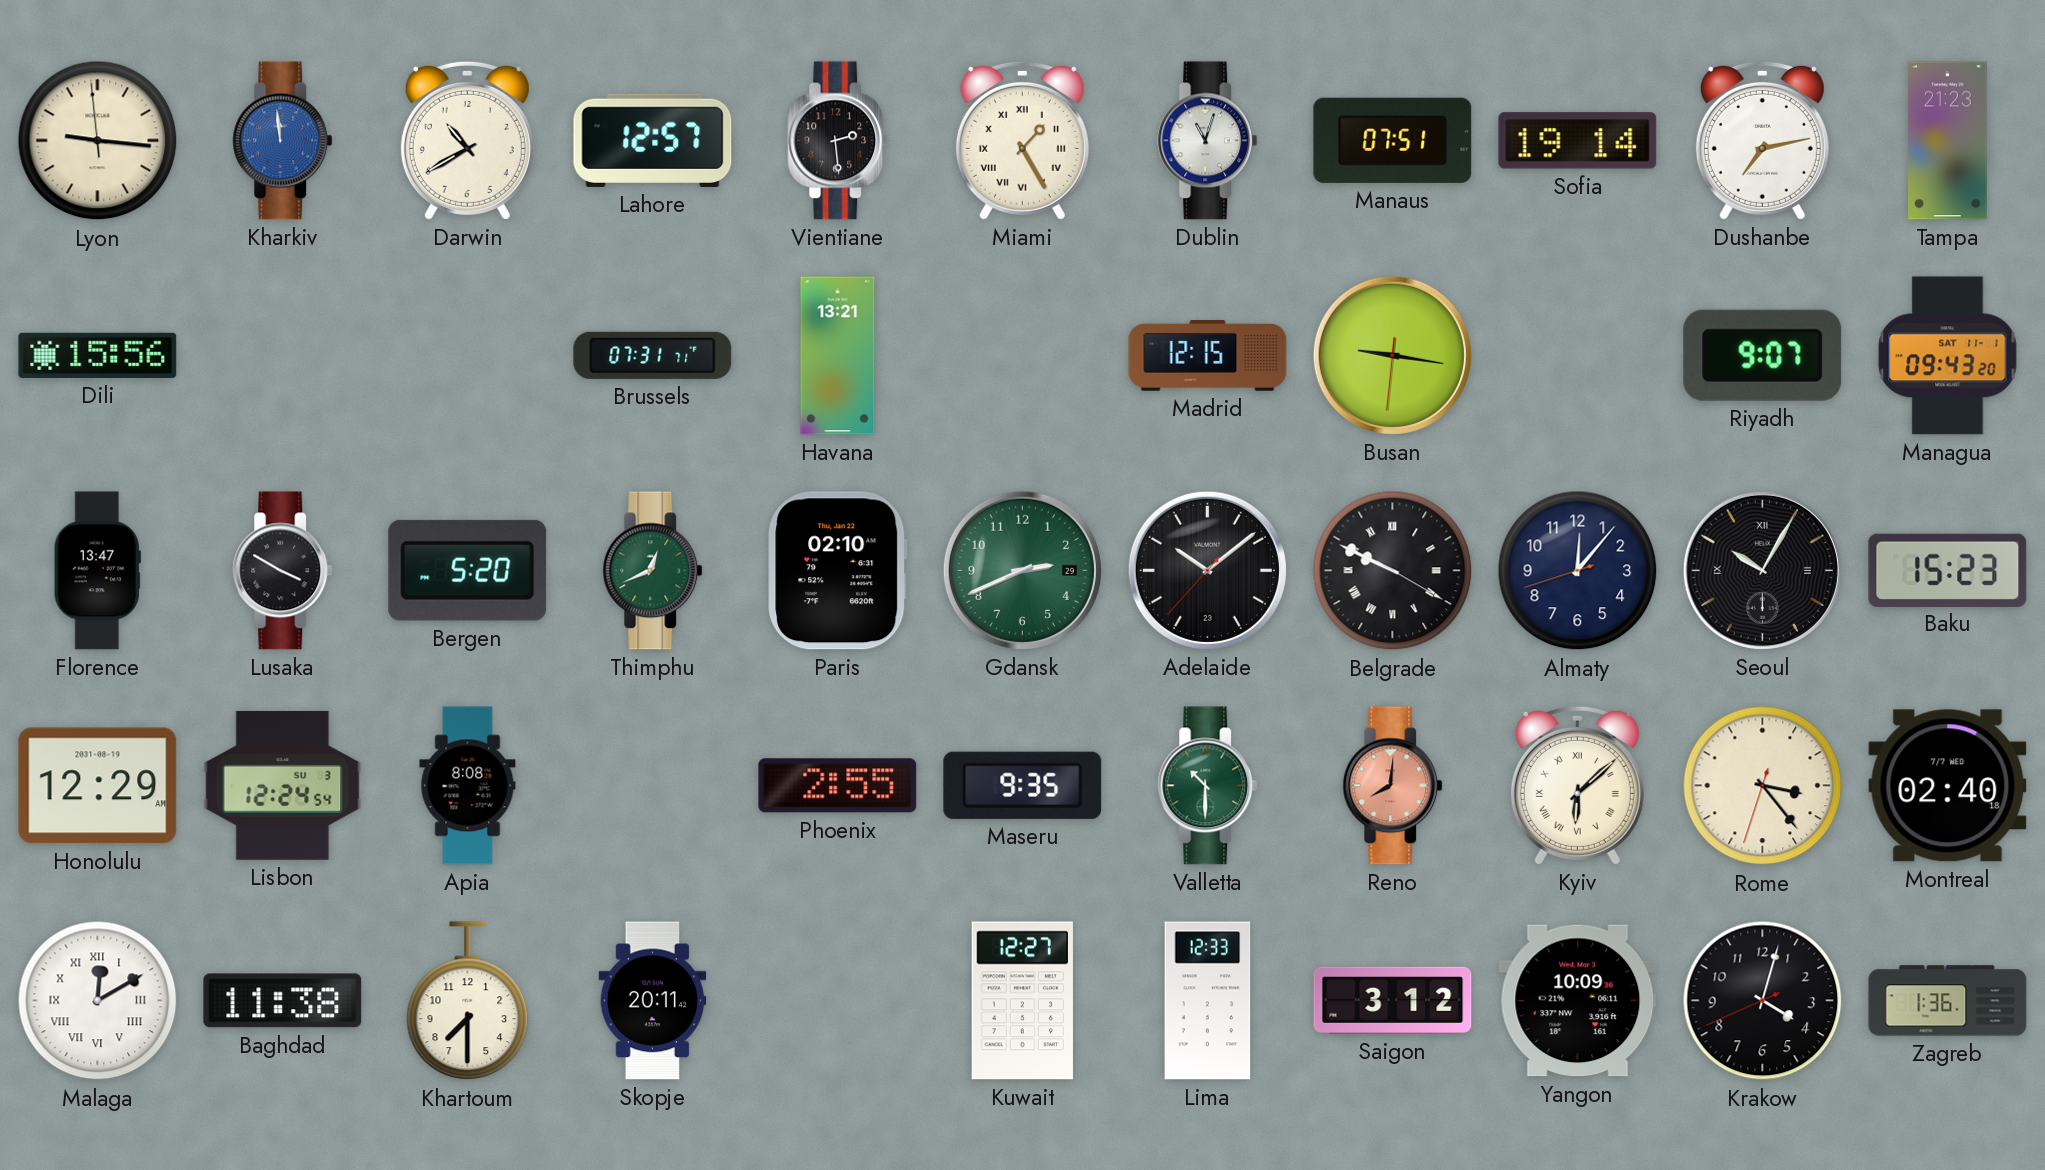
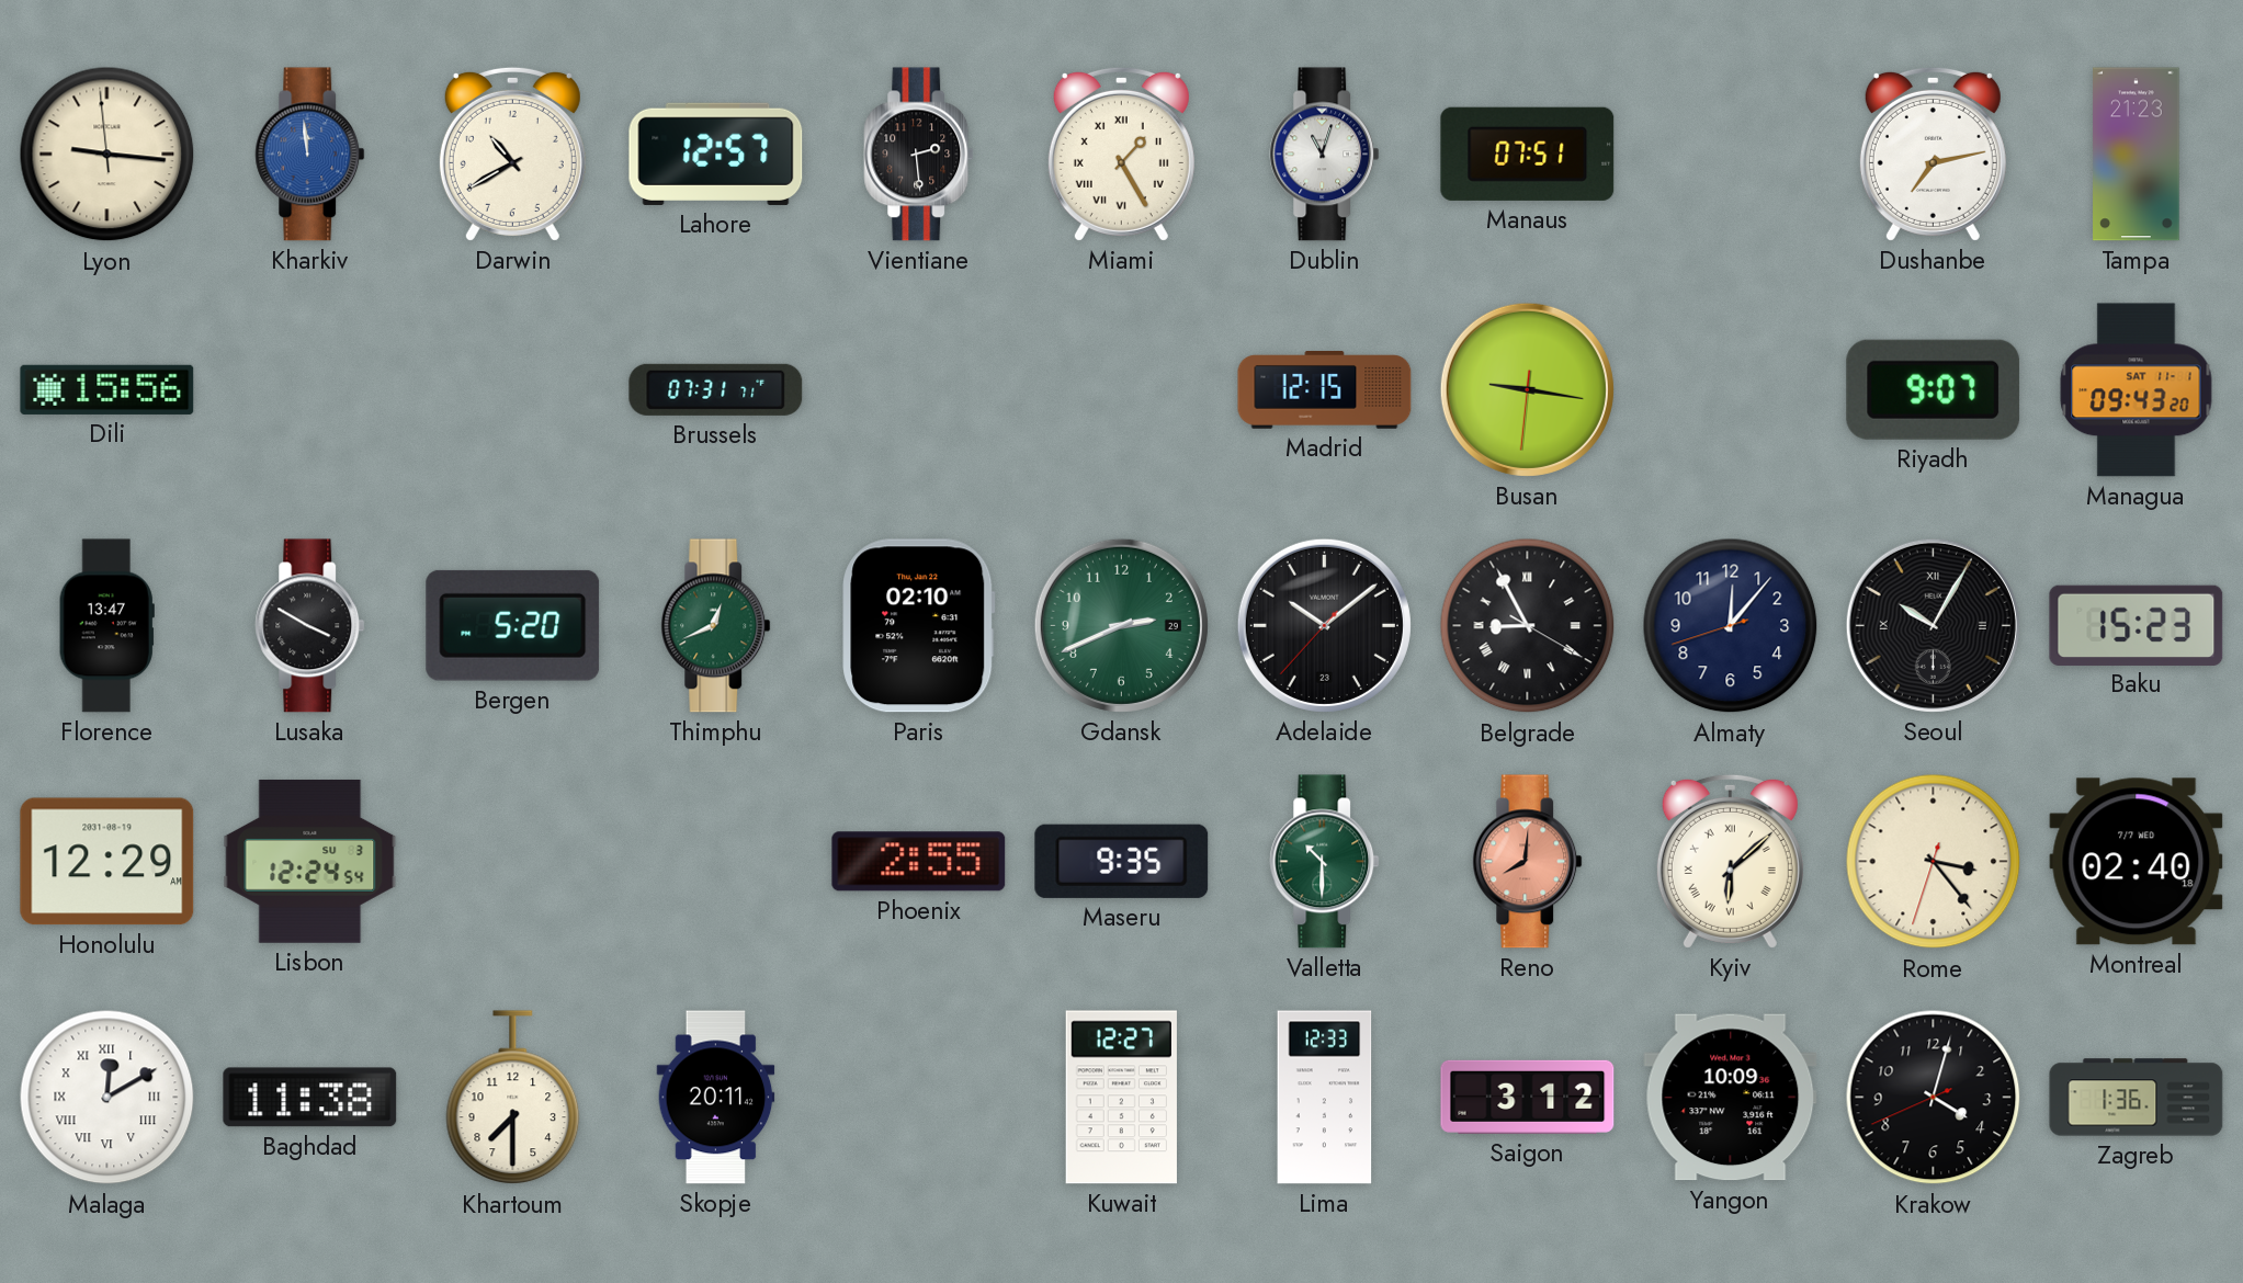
Sofia: 19:14 -> none
Havana: 13:21 -> none
Belgrade: 9:49 -> 8:55
Apia: 8:08 -> none
